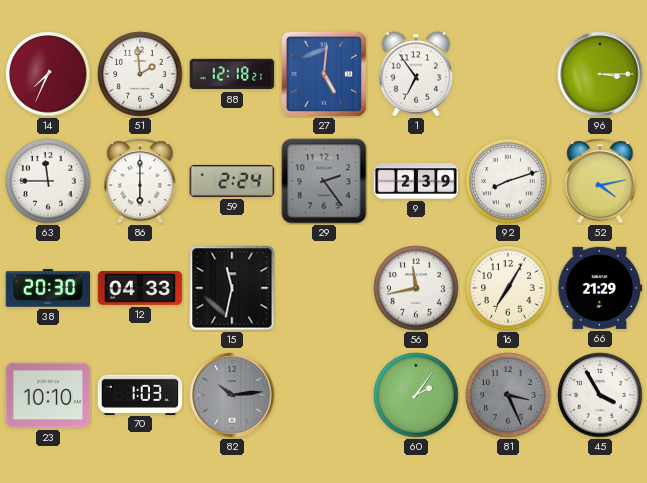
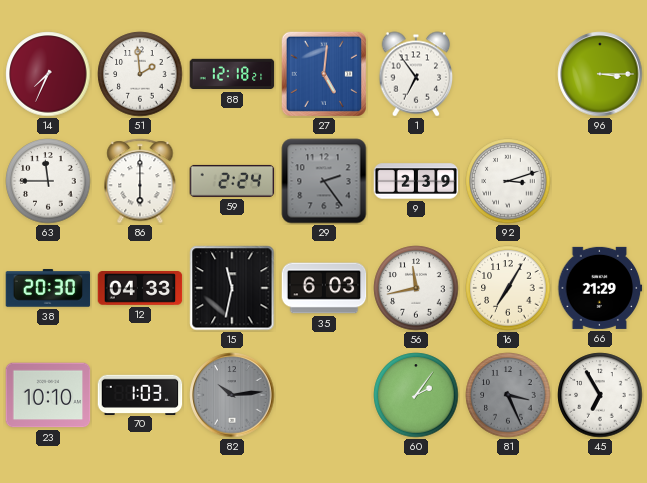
92: 8:12 -> 3:12
52: 4:13 -> none
35: none -> 6:03
45: 3:55 -> 6:55
